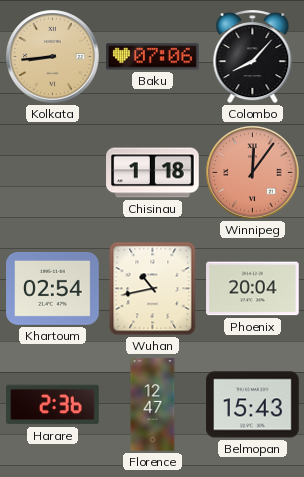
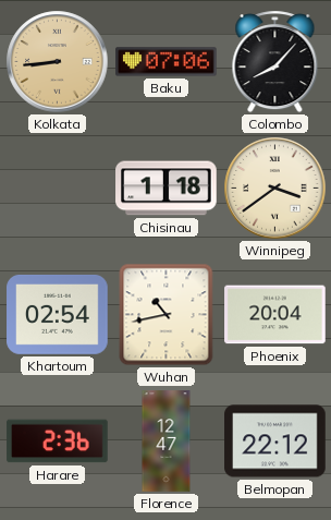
Winnipeg: 12:06 -> 3:39
Winnipeg dial: salmon -> cream
Belmopan: 15:43 -> 22:12
